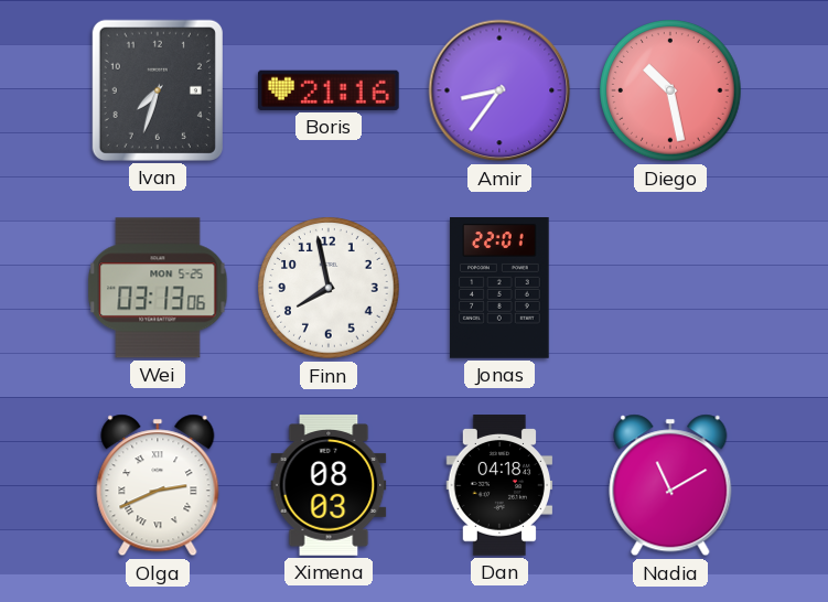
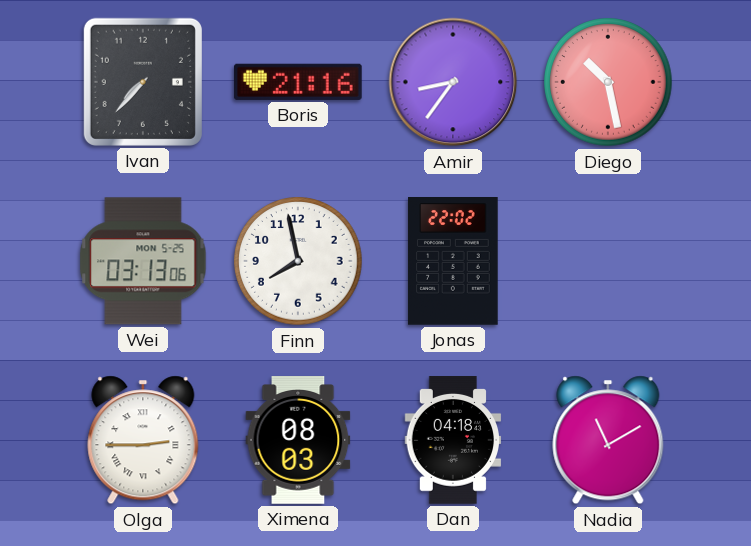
Ivan: 7:33 -> 7:37
Jonas: 22:01 -> 22:02
Olga: 2:41 -> 2:45
